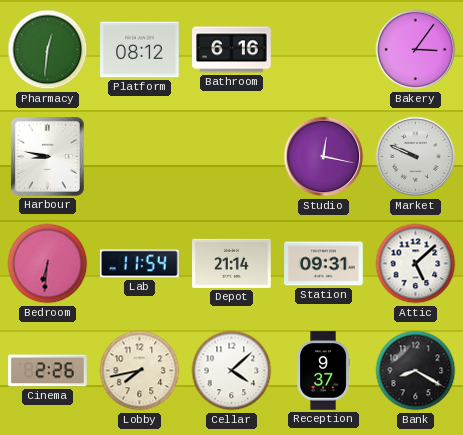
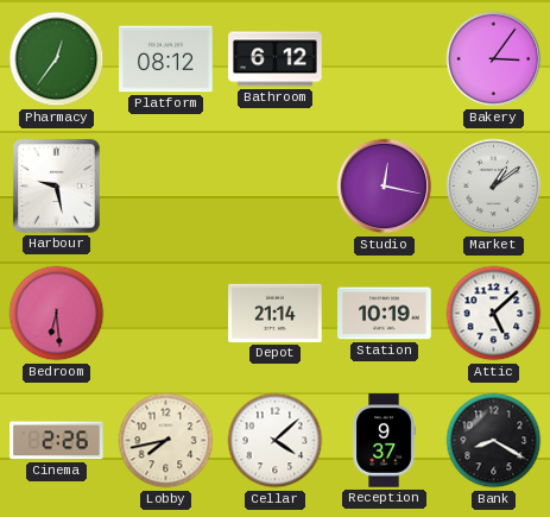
Pharmacy: 12:31 -> 12:36
Bathroom: 6:16 -> 6:12
Harbour: 8:47 -> 9:28
Market: 9:49 -> 1:09
Bedroom: 6:31 -> 6:29
Lab: 11:54 -> none
Station: 09:31 -> 10:19
